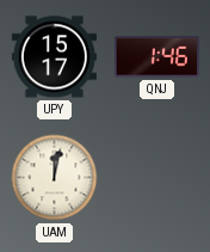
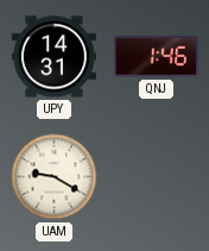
UPY: 15:17 -> 14:31
UAM: 12:02 -> 9:20
